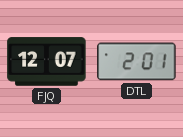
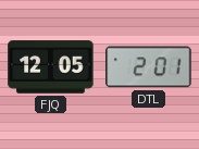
FJQ: 12:07 -> 12:05
